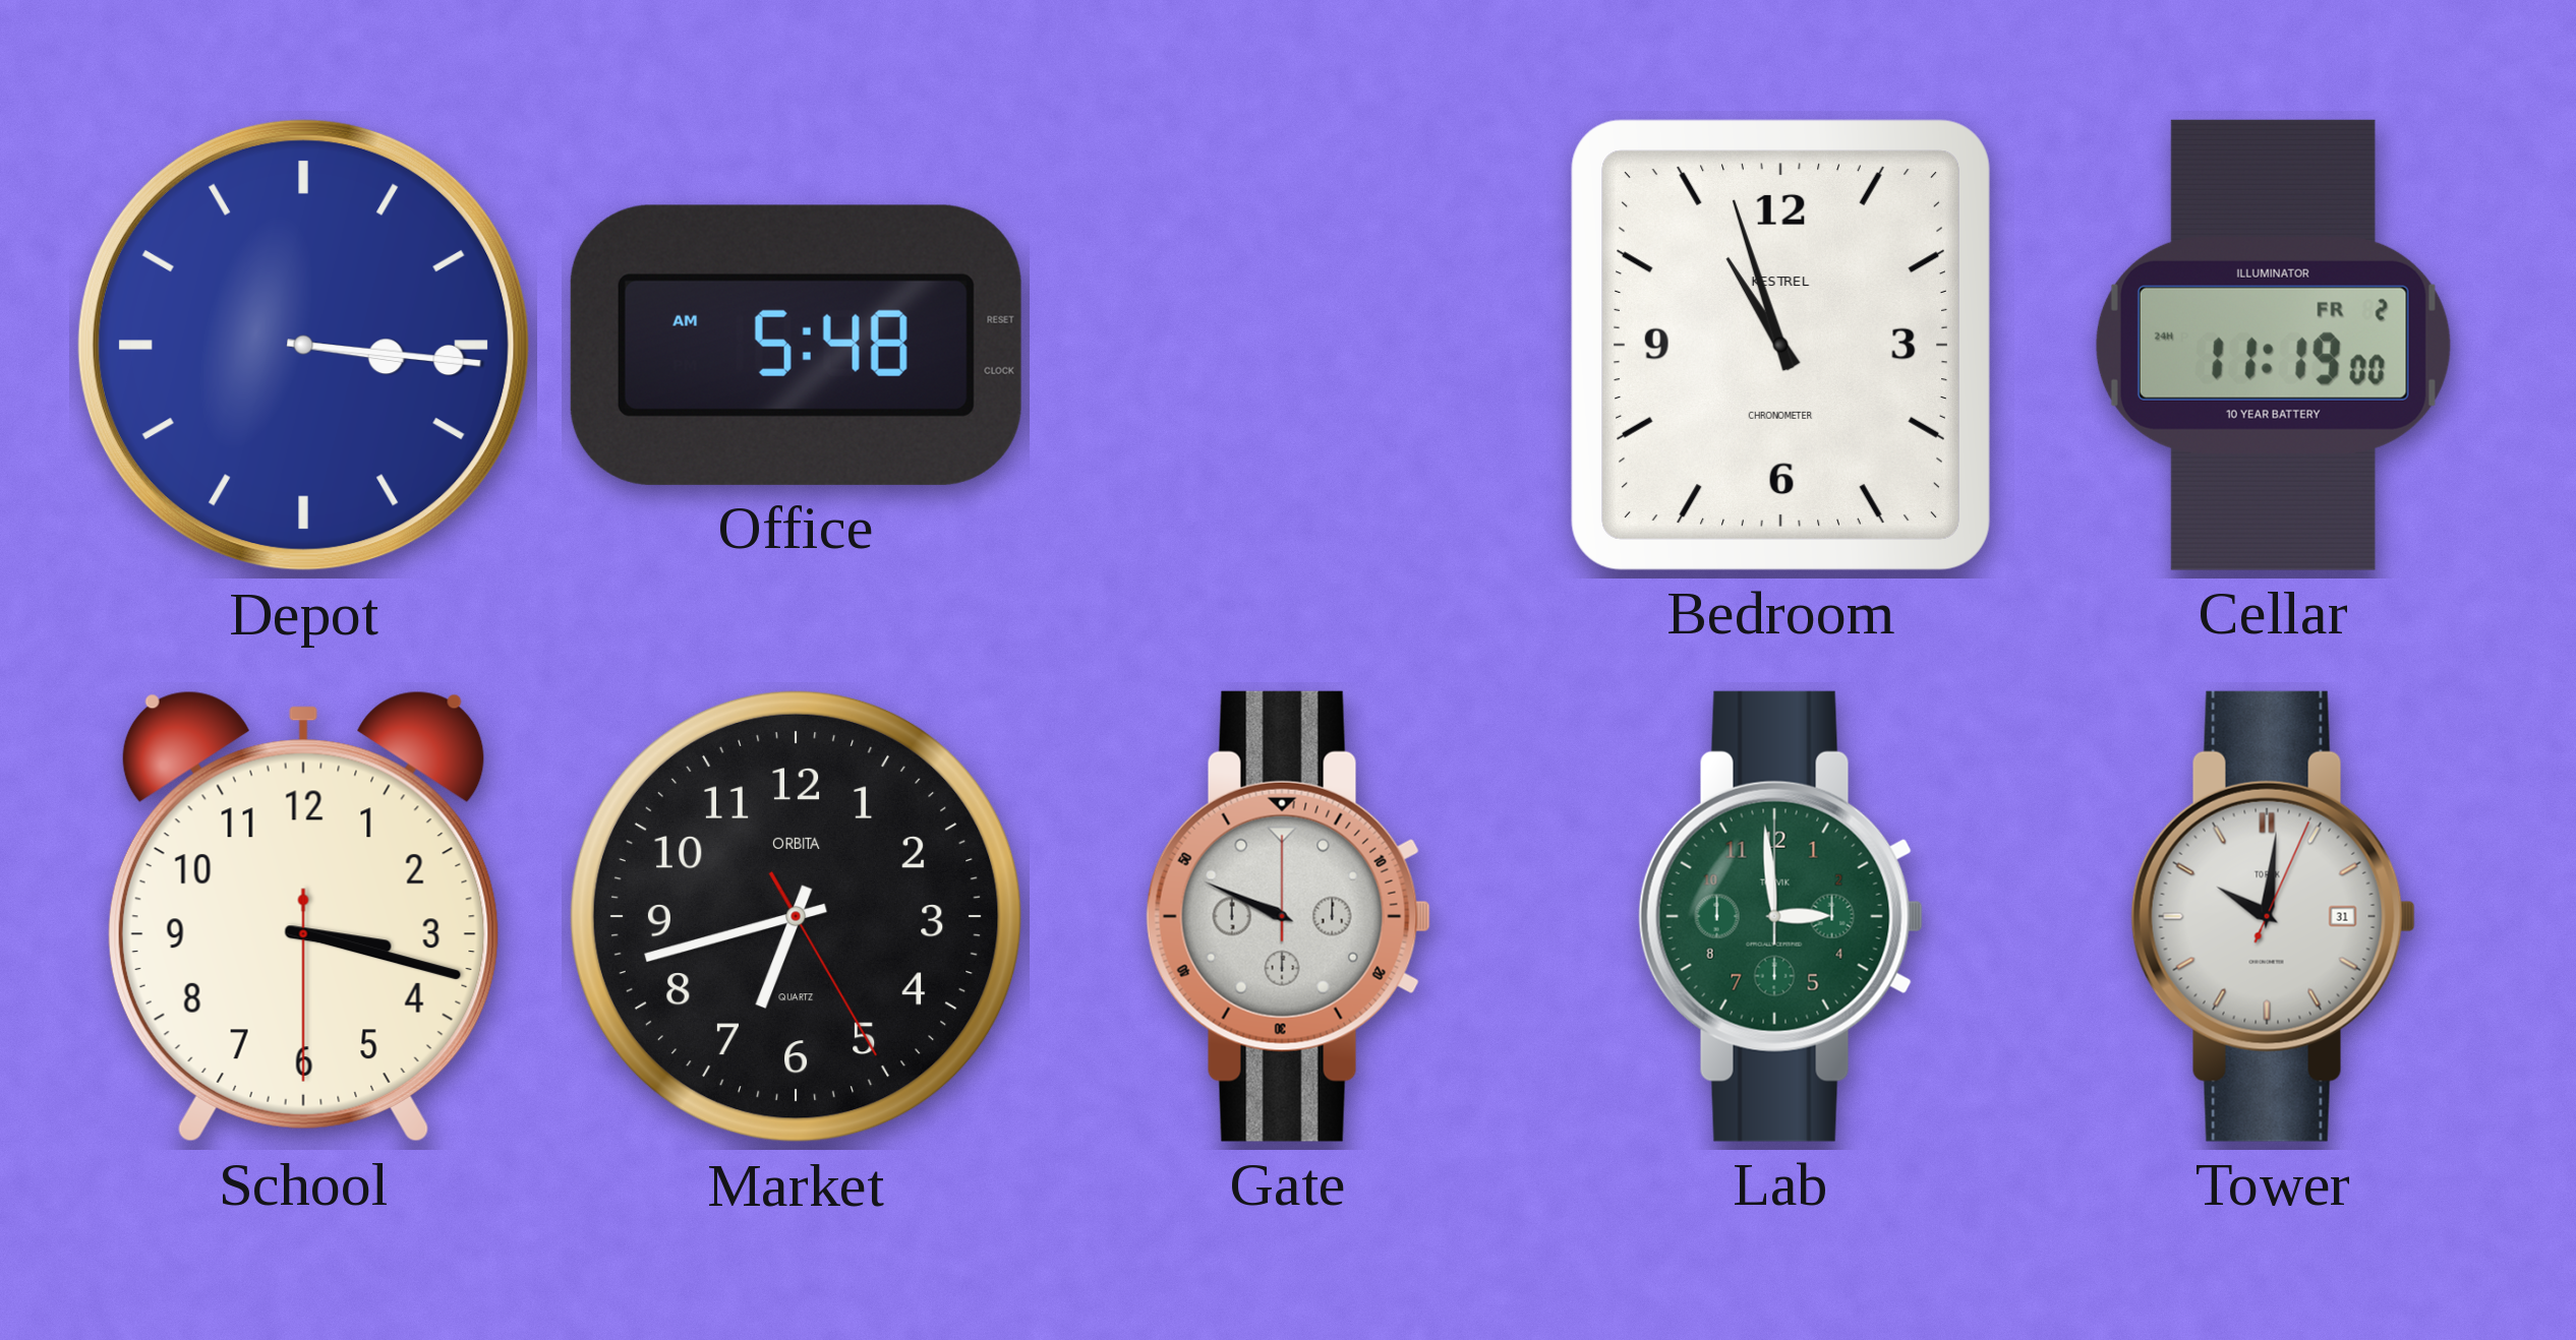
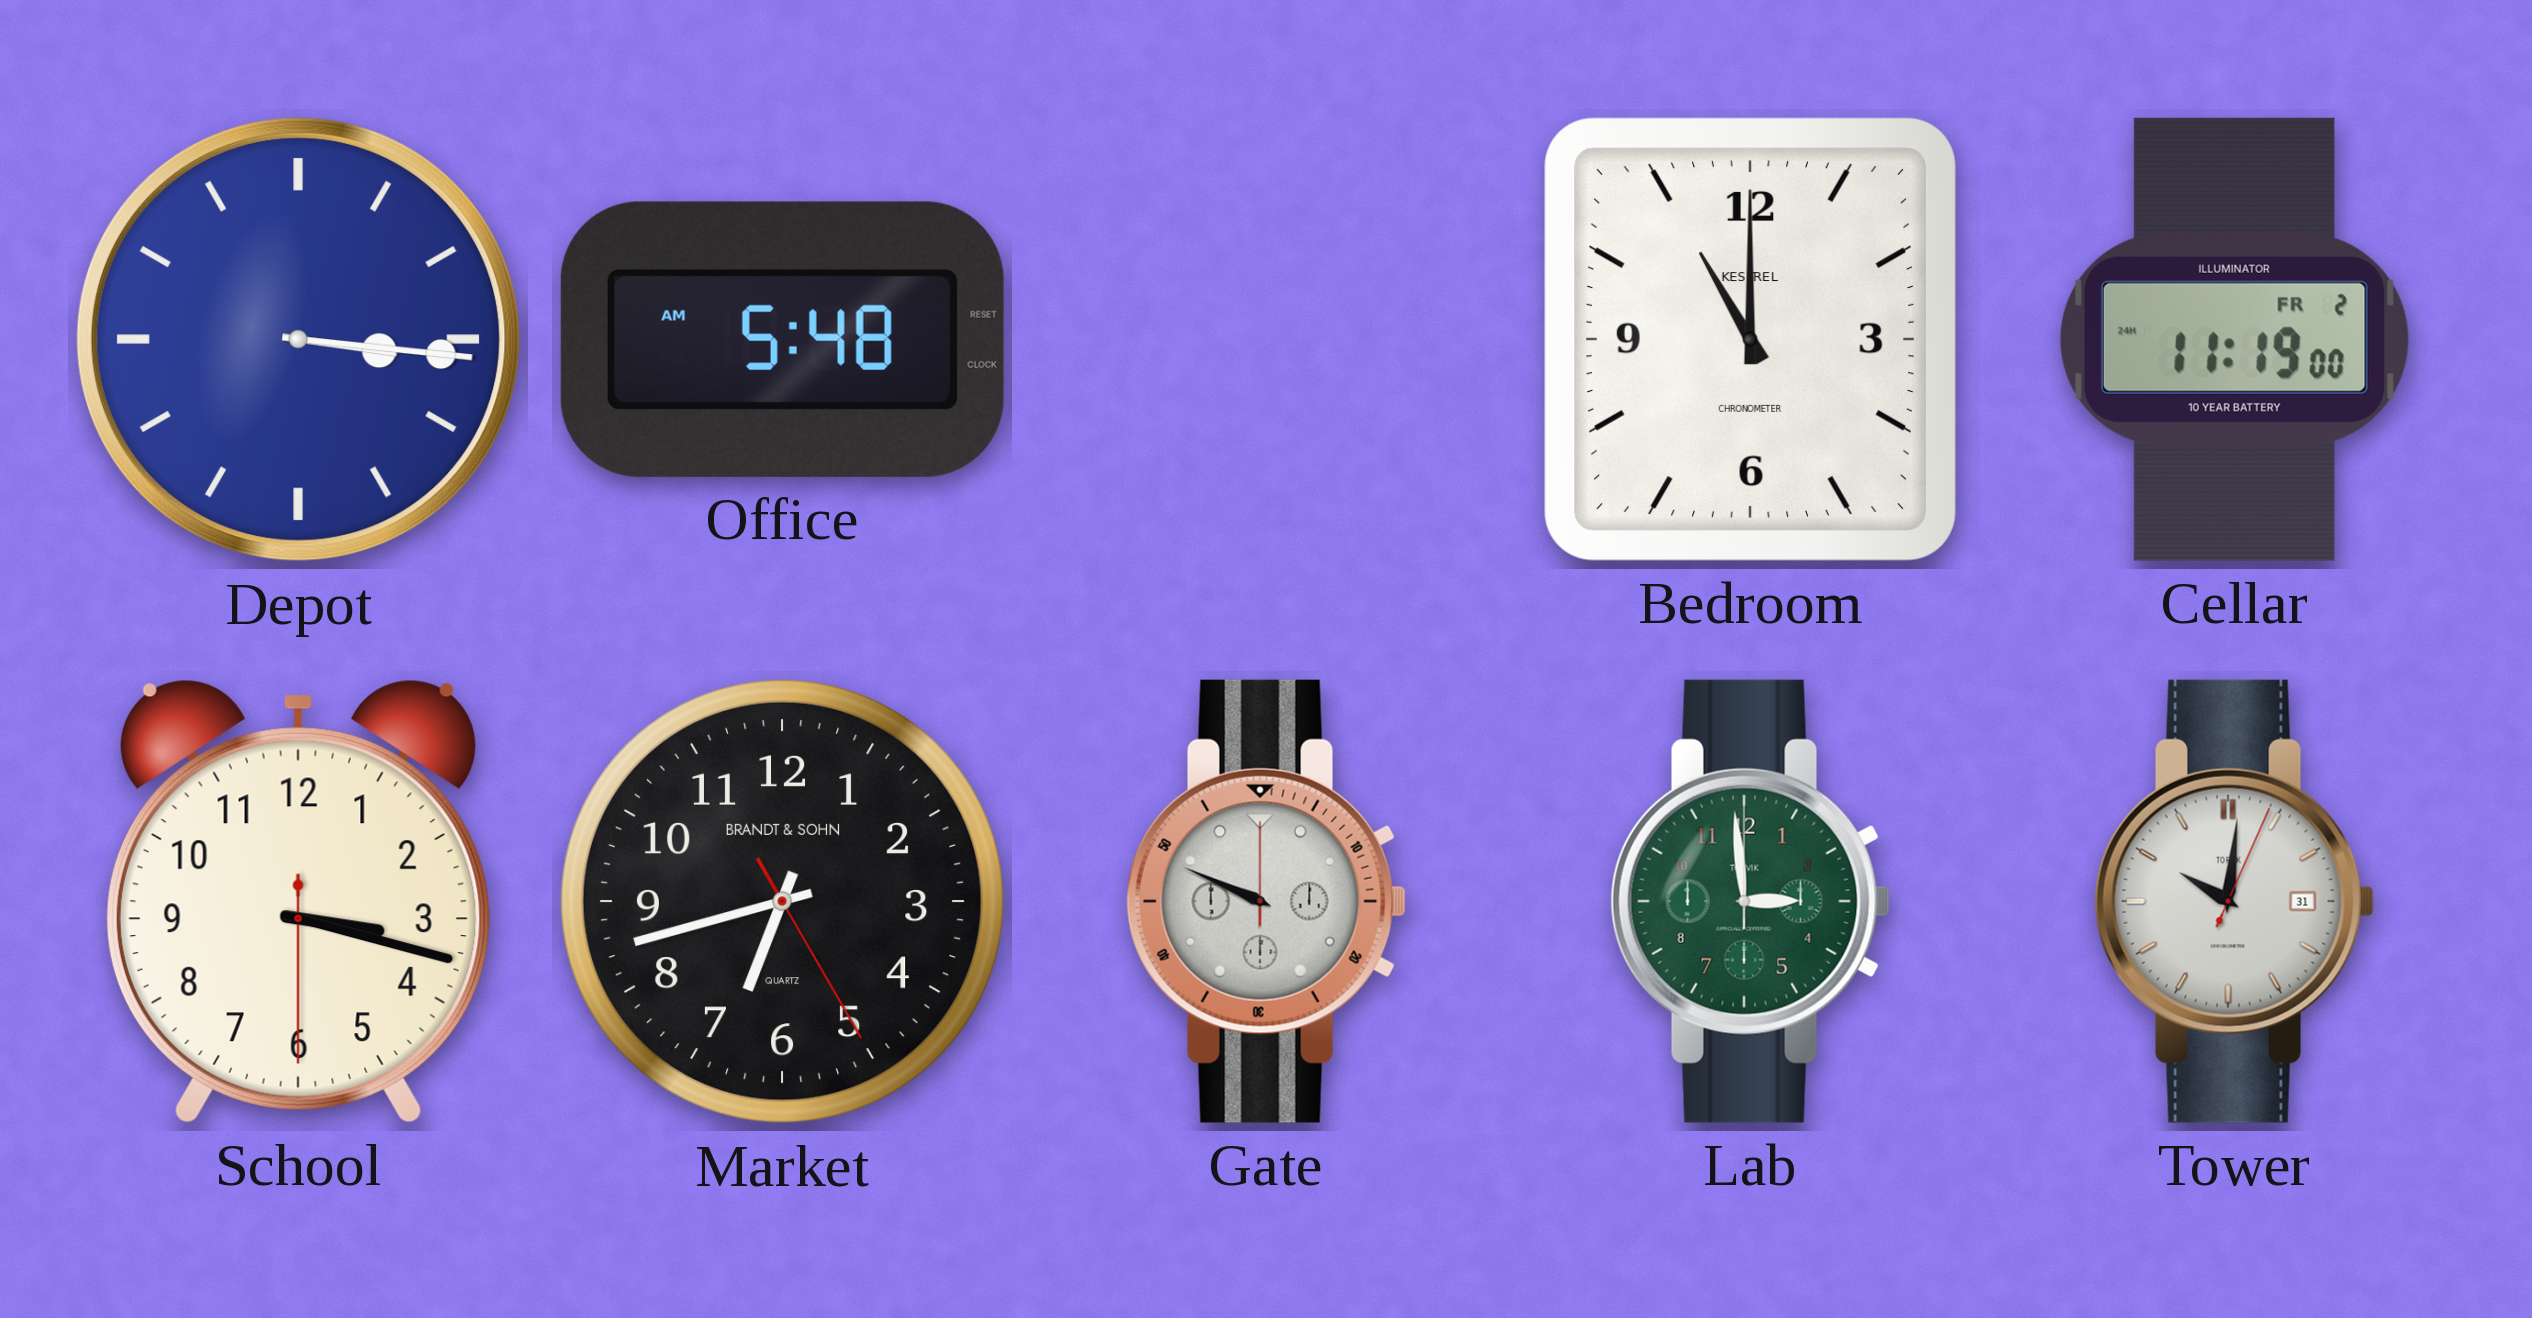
Bedroom: 10:57 -> 11:00
Market brand: ORBITA -> BRANDT & SOHN
